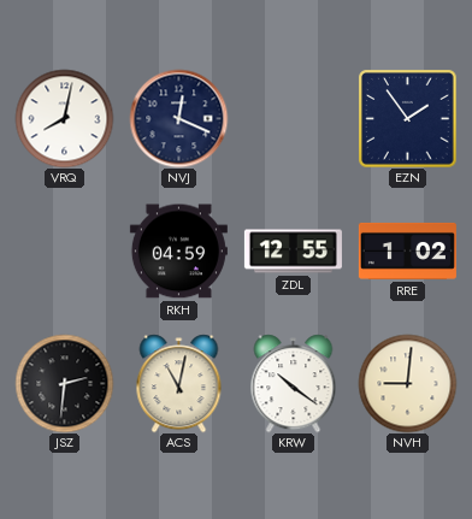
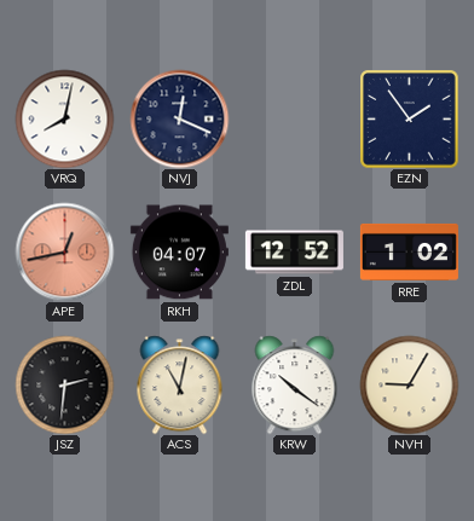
APE: none -> 12:43
RKH: 04:59 -> 04:07
ZDL: 12:55 -> 12:52
NVH: 9:01 -> 9:05
